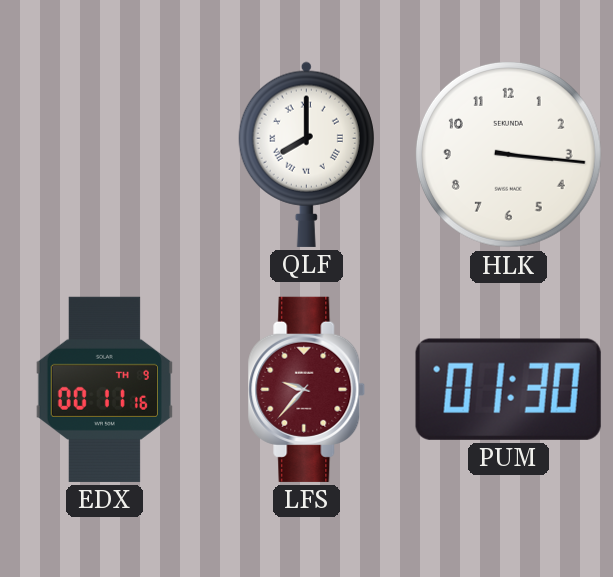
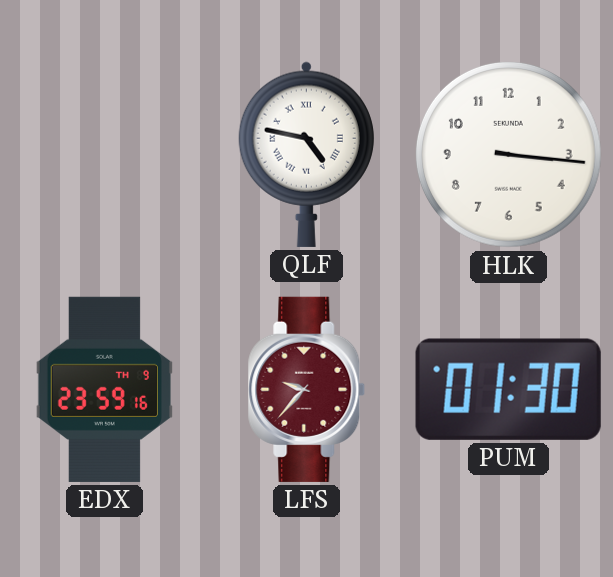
QLF: 8:00 -> 4:47
EDX: 00:11 -> 23:59
